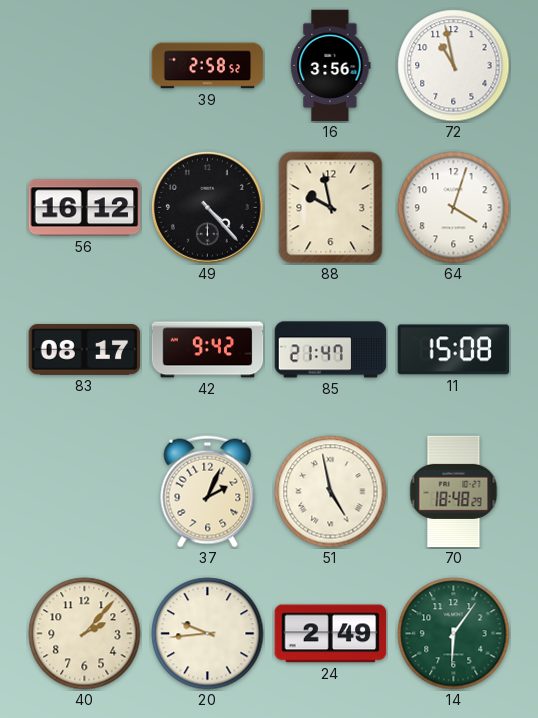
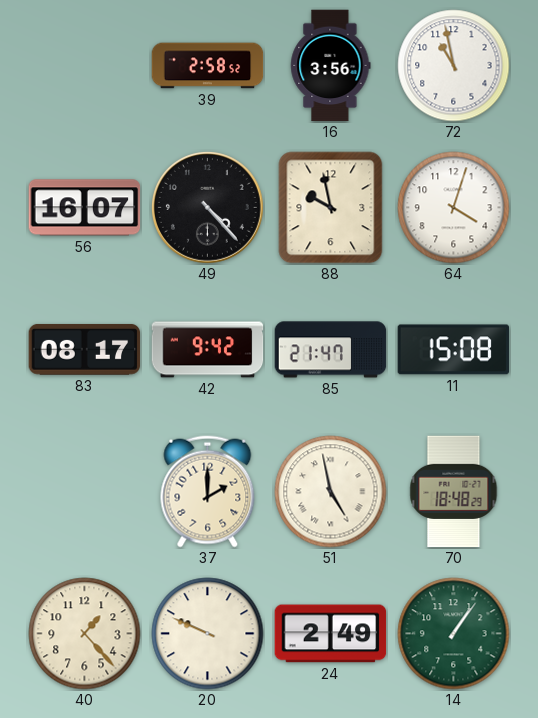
56: 16:12 -> 16:07
37: 2:04 -> 2:00
40: 2:07 -> 1:23
20: 9:44 -> 9:49
14: 6:06 -> 1:06
